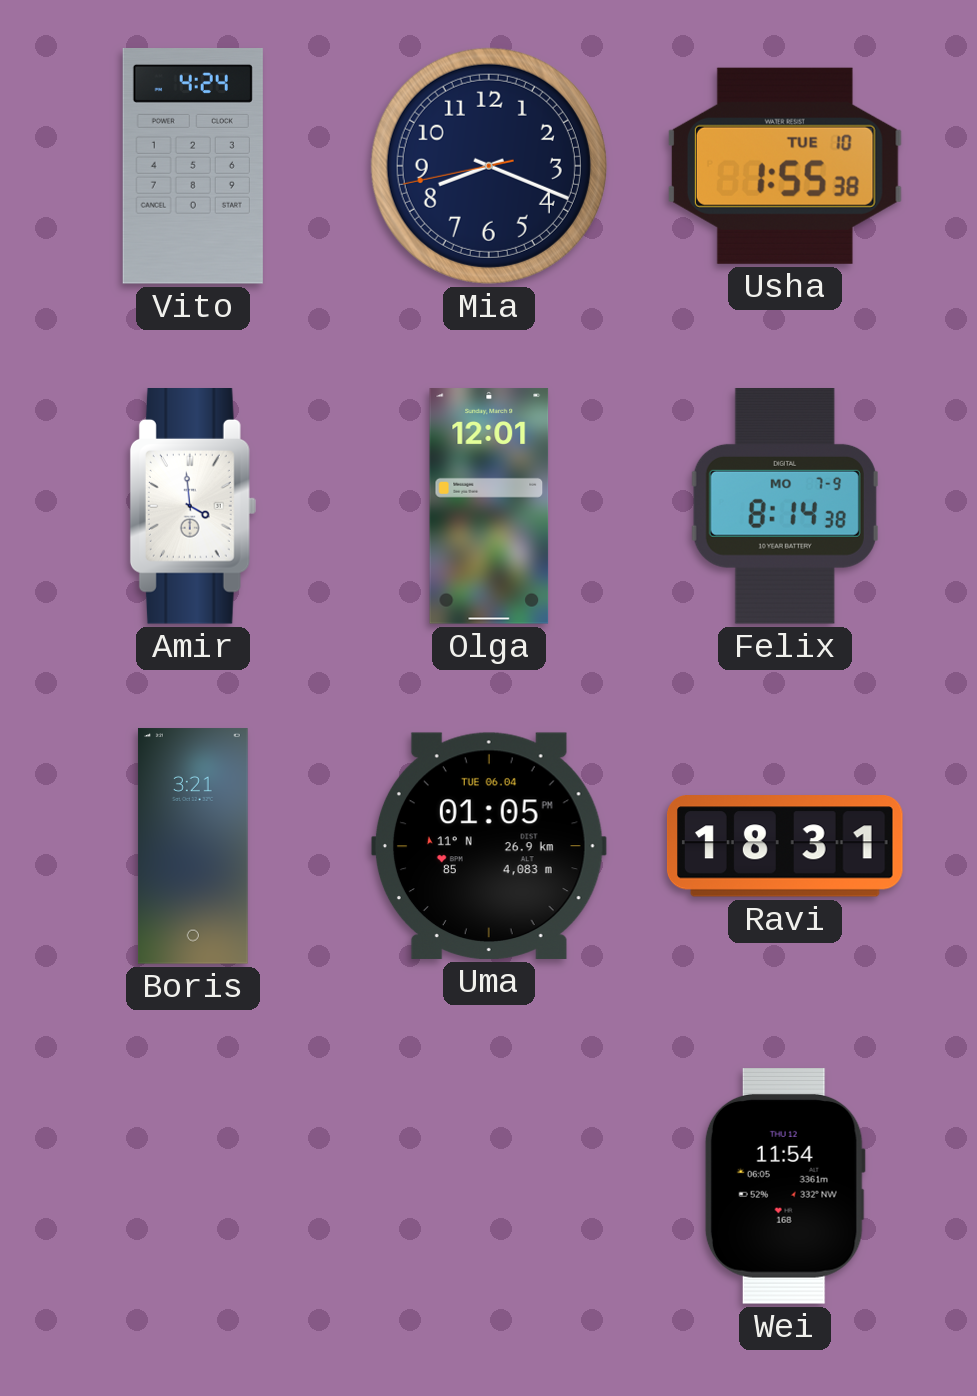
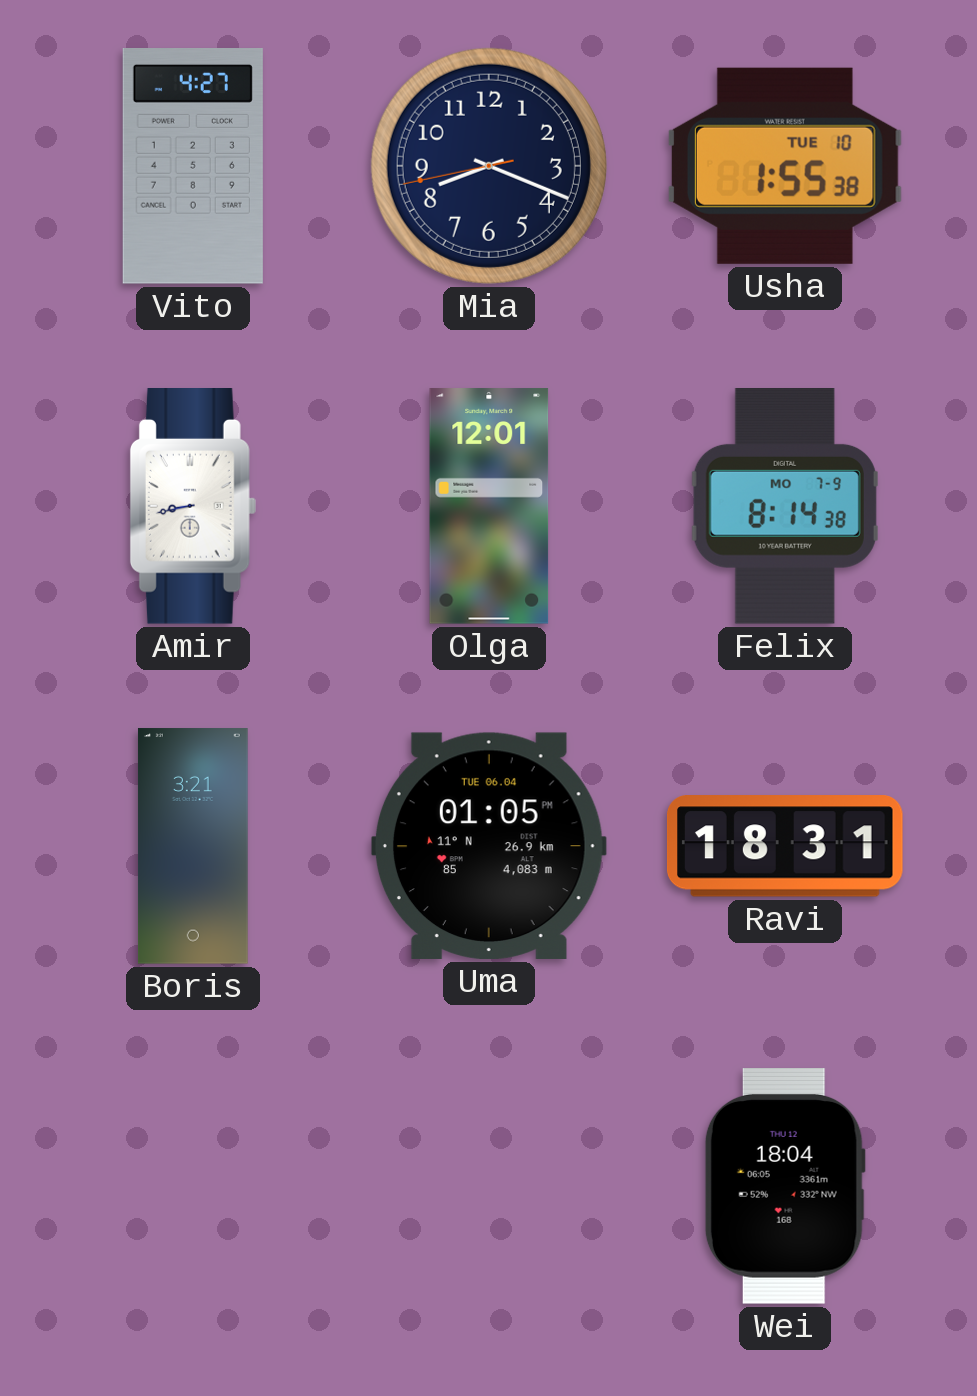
Vito: 4:24 -> 4:27
Amir: 3:59 -> 8:43
Wei: 11:54 -> 18:04
